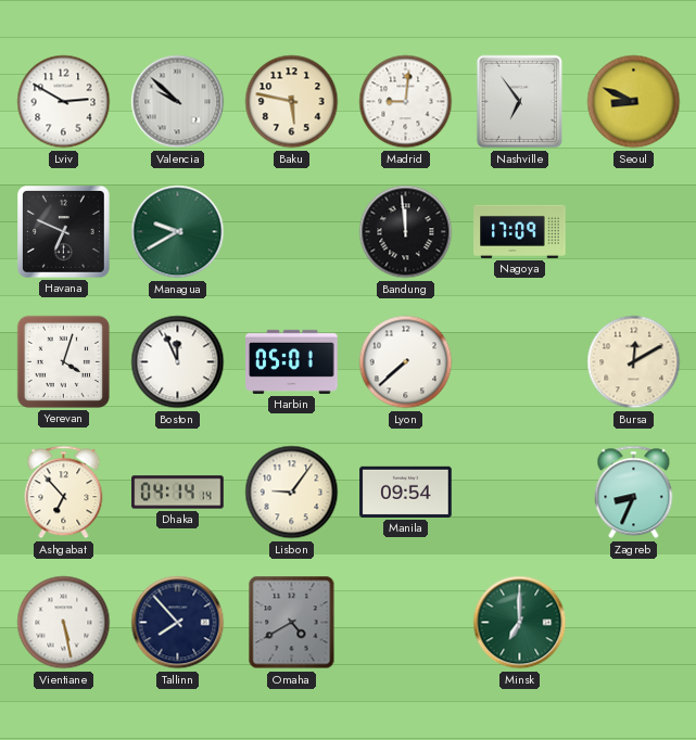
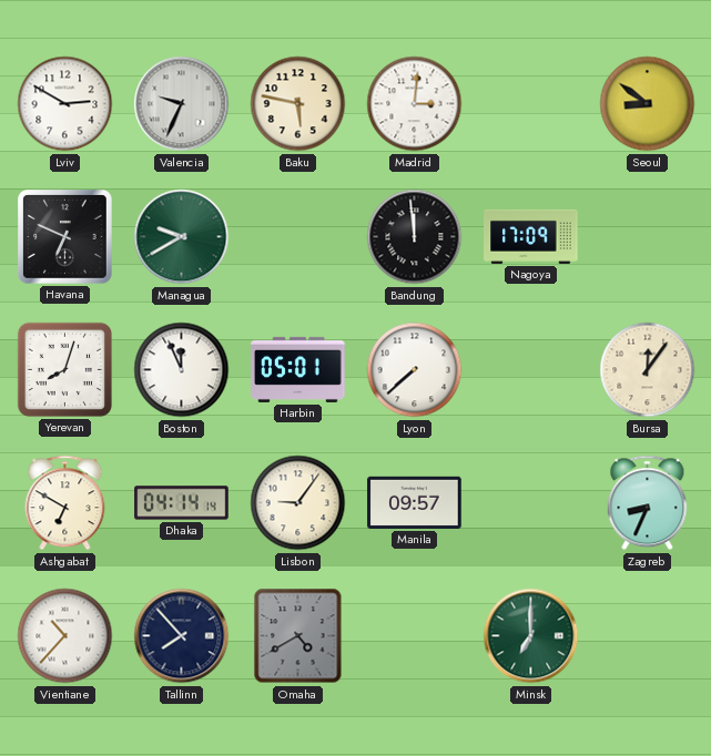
Valencia: 9:52 -> 9:34
Madrid: 9:01 -> 3:01
Nashville: 6:54 -> none
Seoul: 8:49 -> 8:51
Yerevan: 4:03 -> 8:03
Bursa: 12:10 -> 12:06
Ashgabat: 6:53 -> 6:50
Manila: 09:54 -> 09:57
Vientiane: 5:28 -> 10:37
